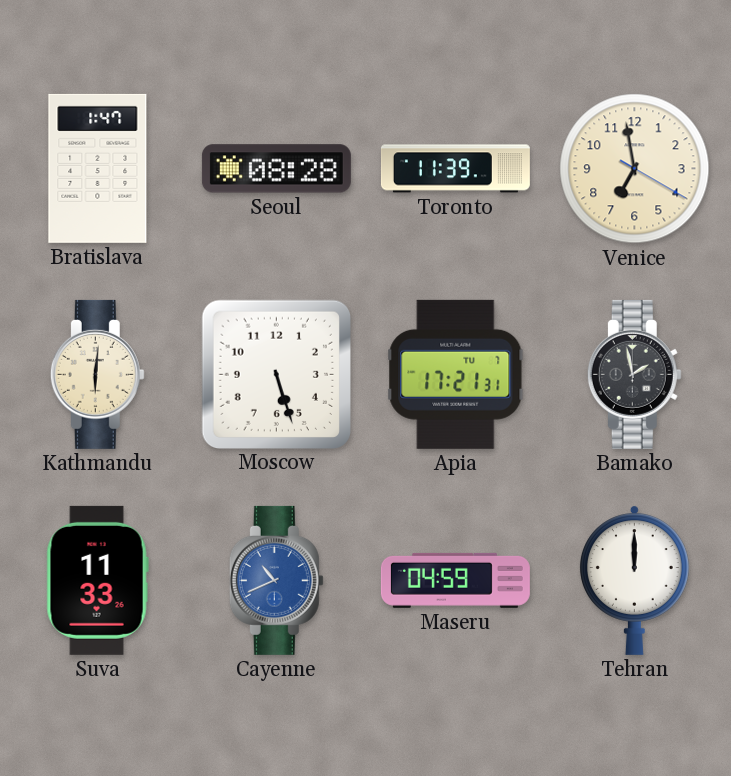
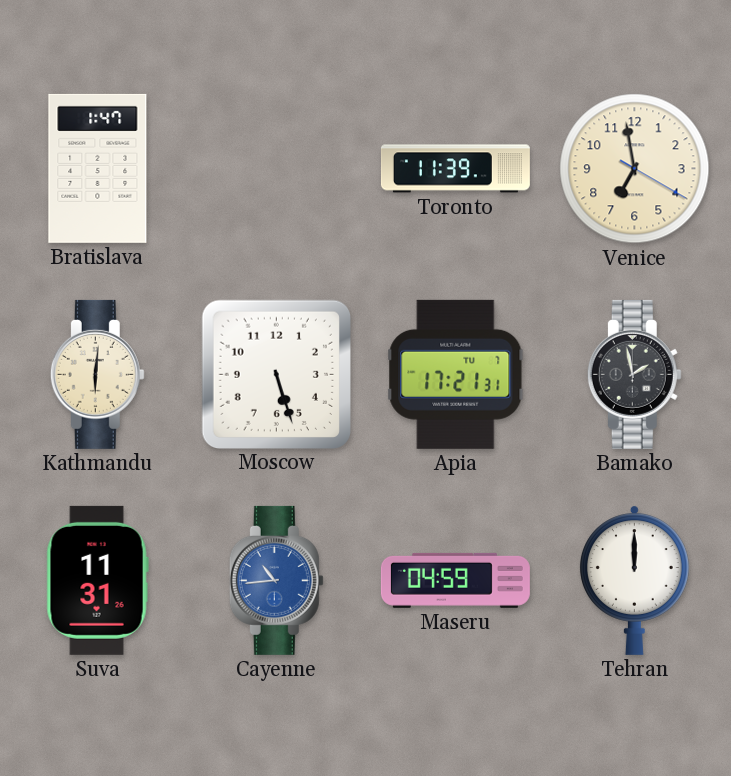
Seoul: 08:28 -> none
Suva: 11:33 -> 11:31
Cayenne: 10:41 -> 10:44
